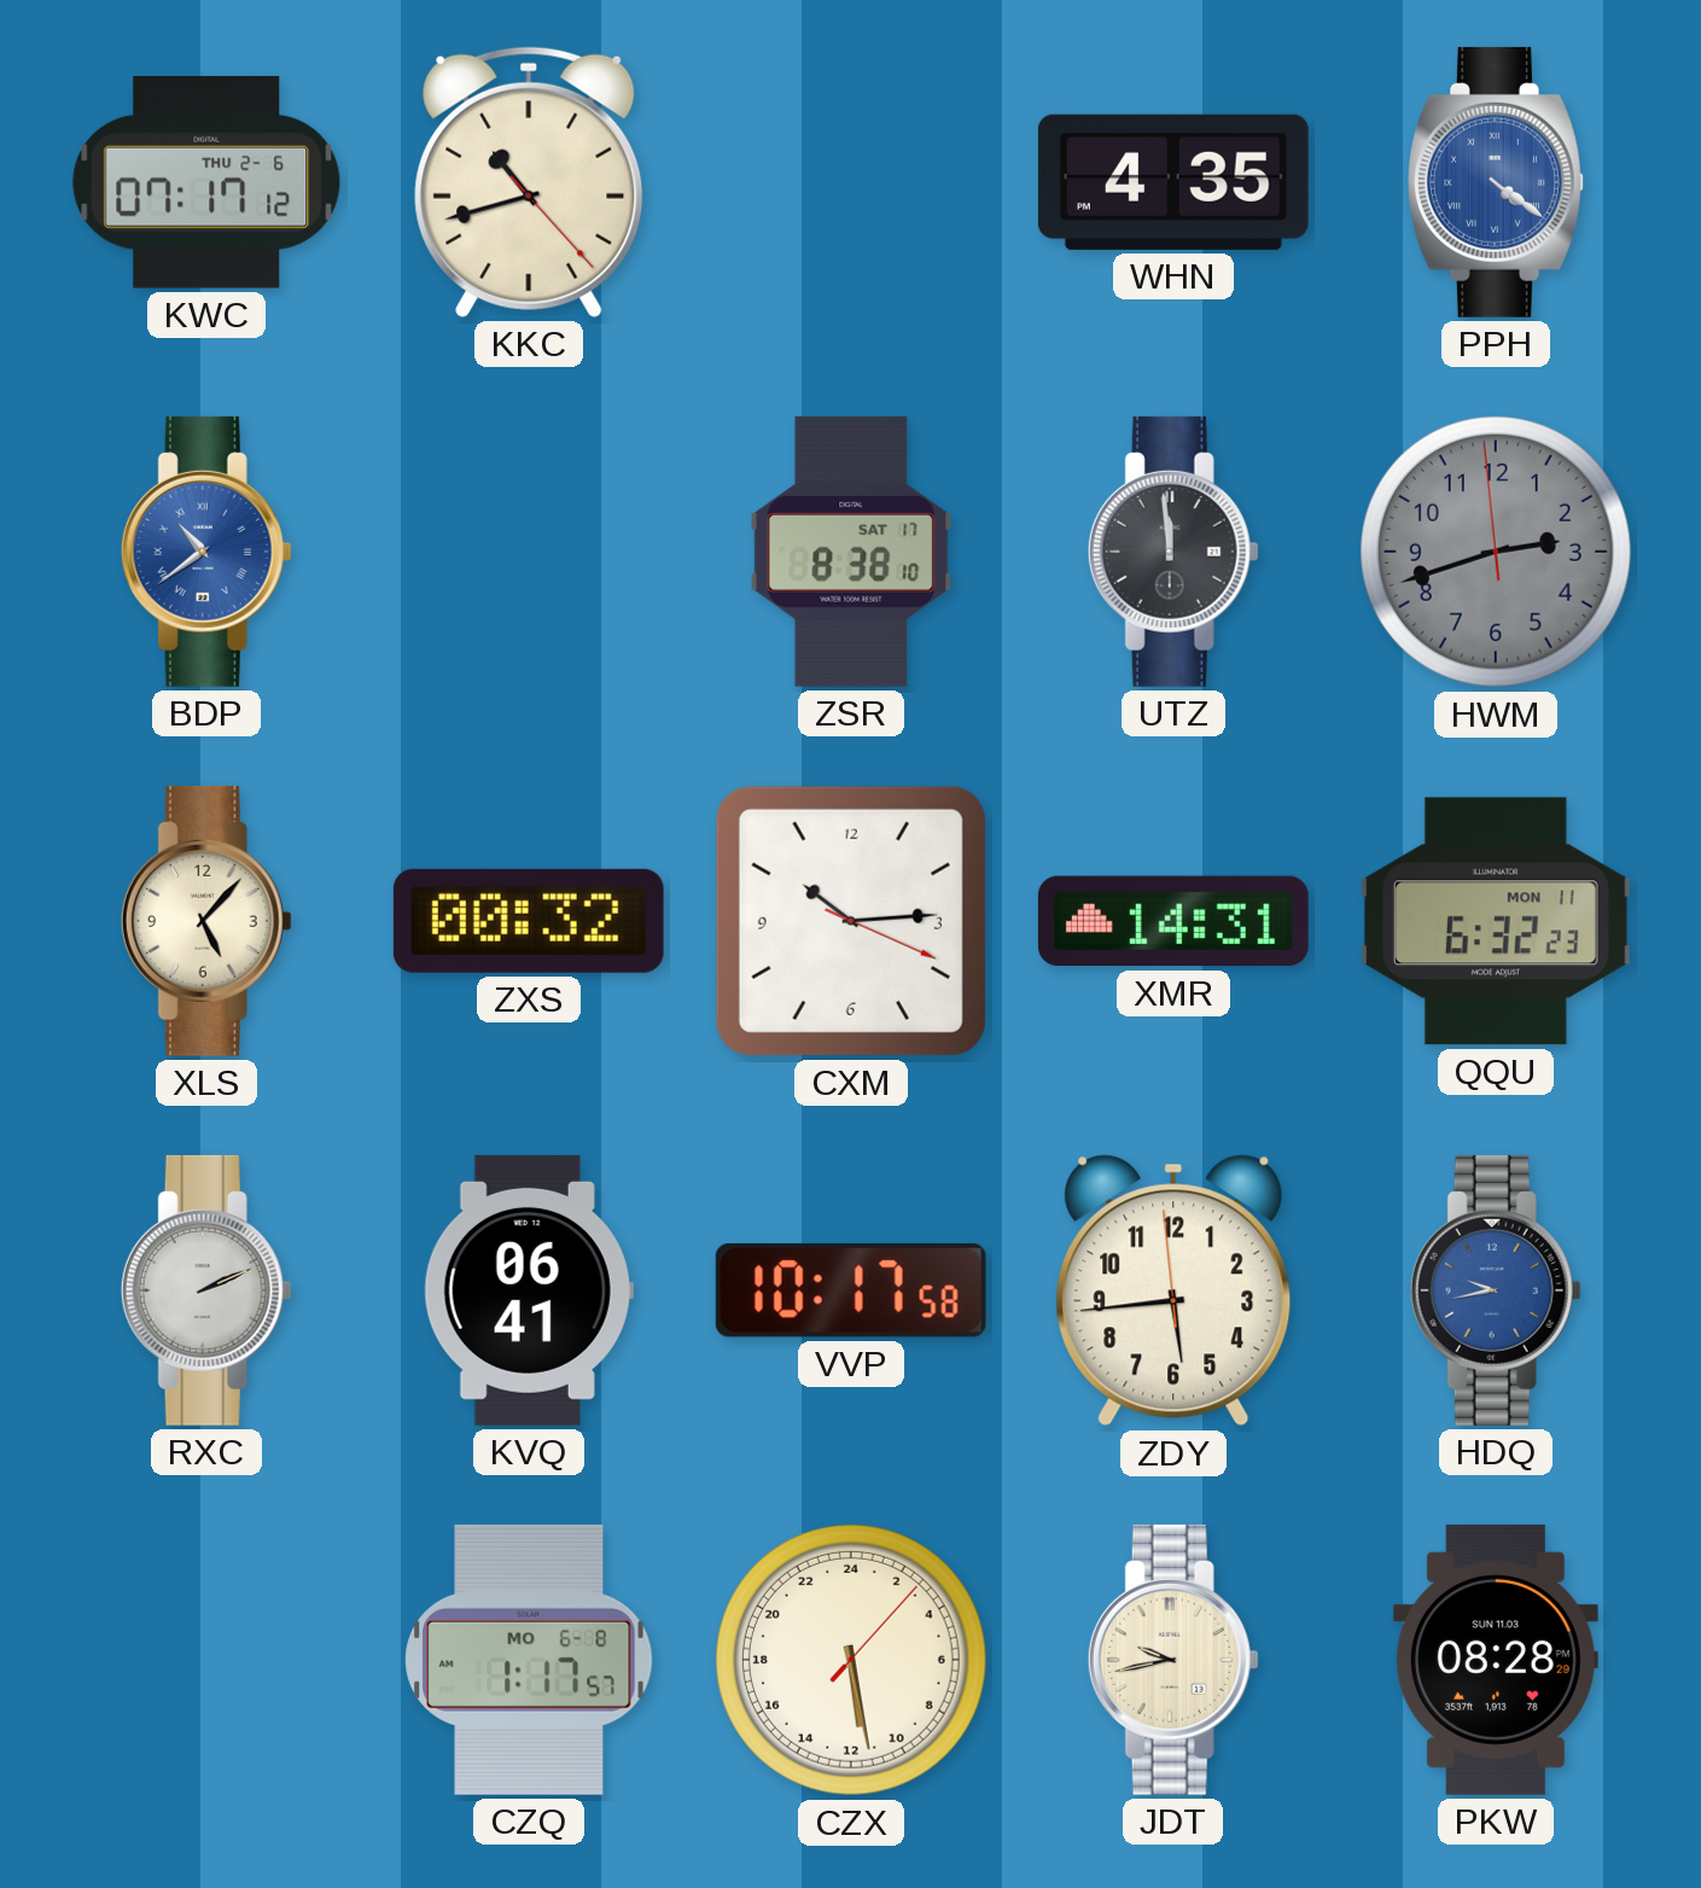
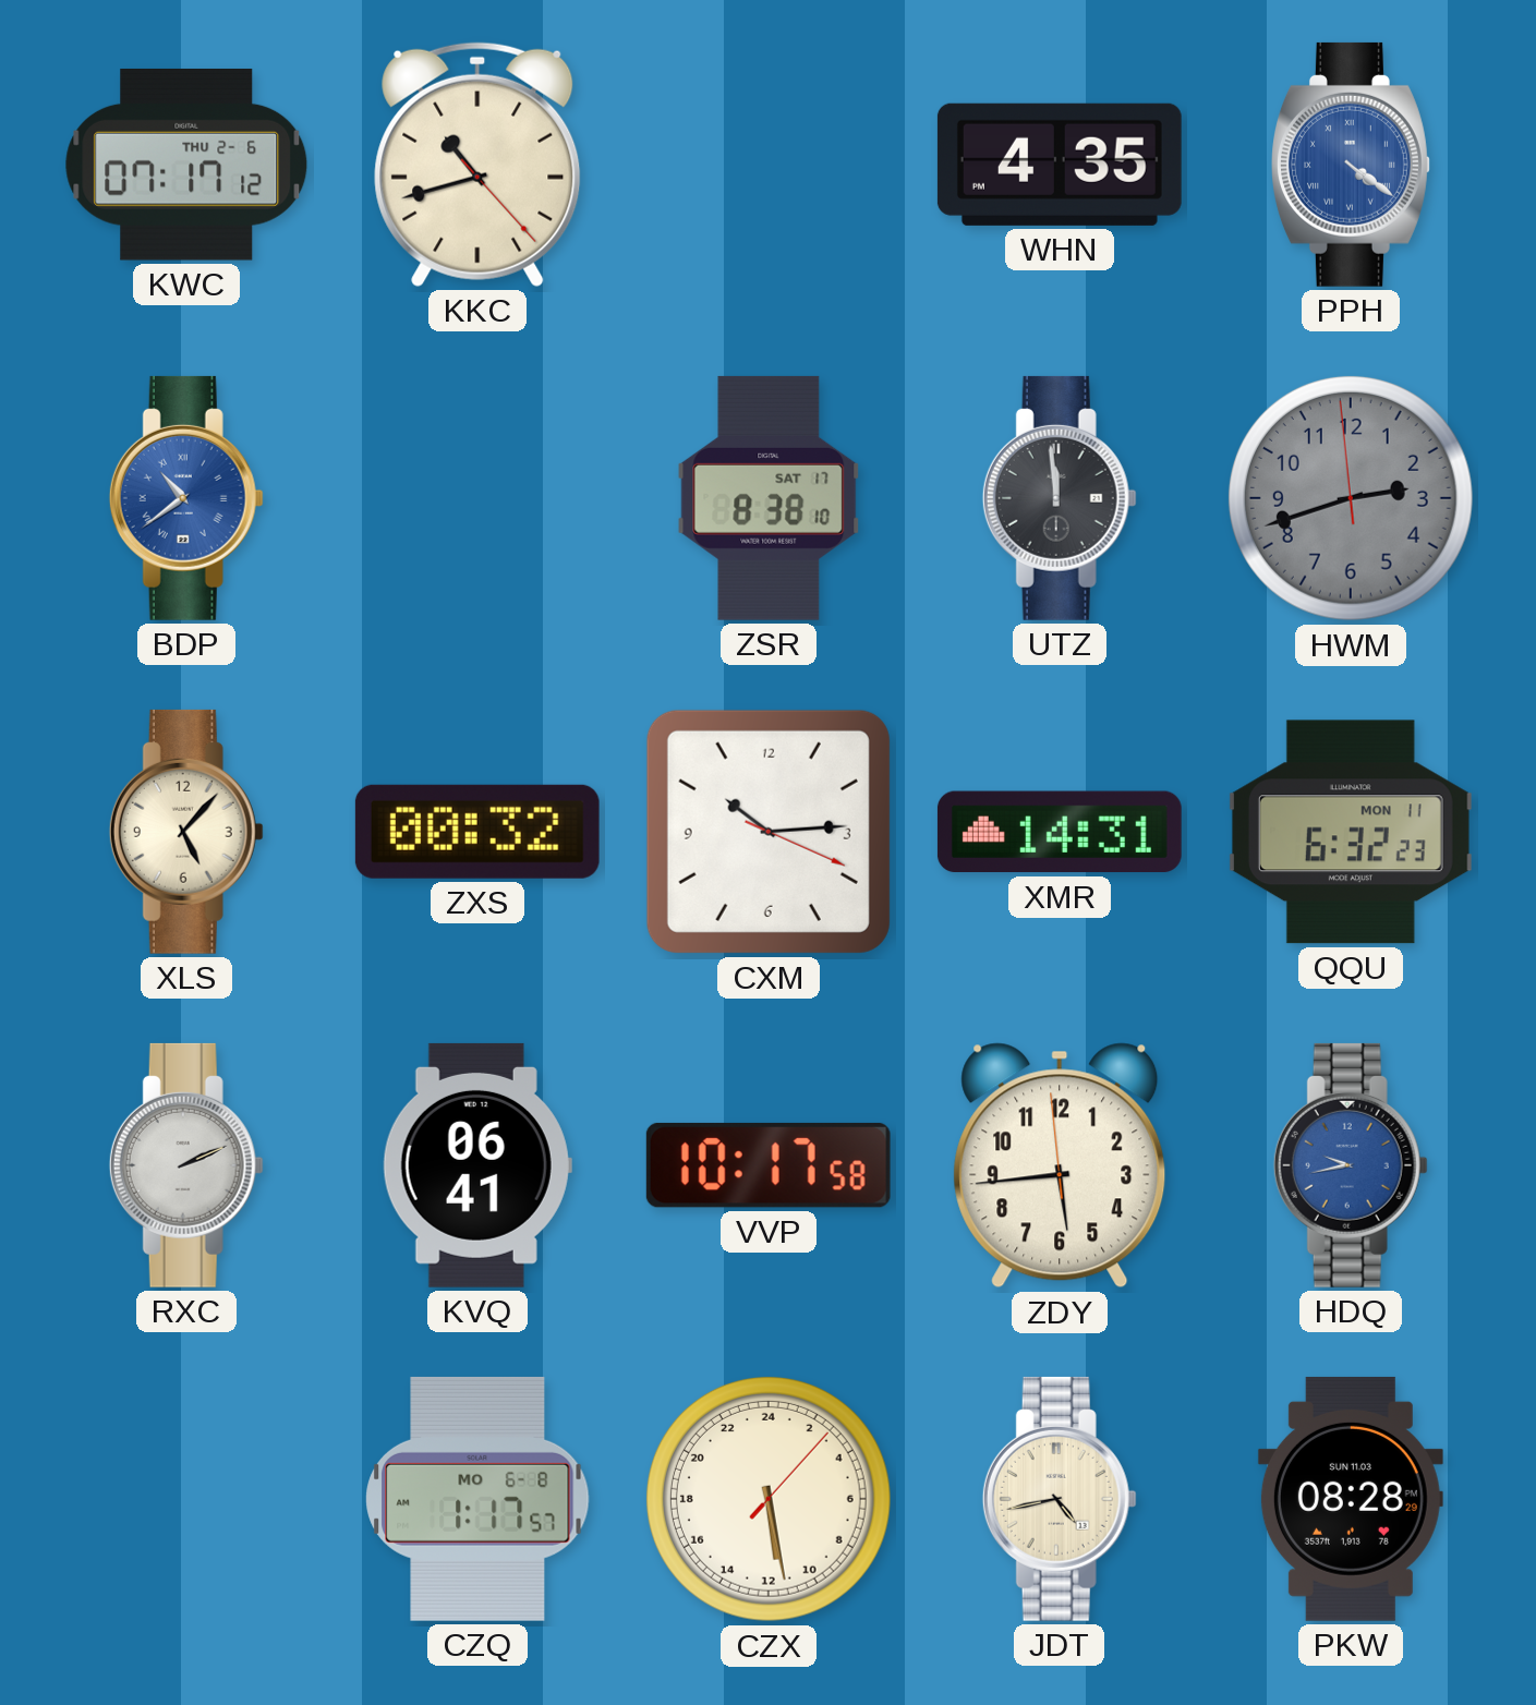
JDT: 9:43 -> 4:43
